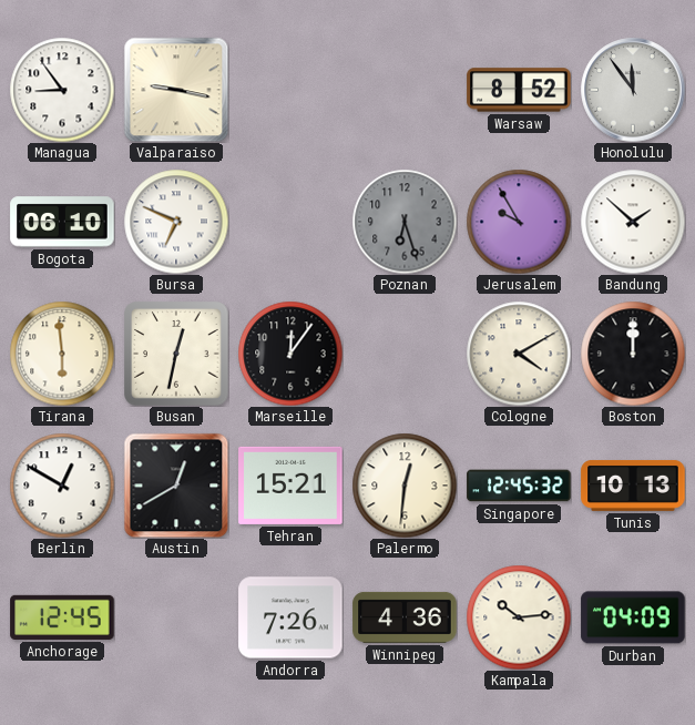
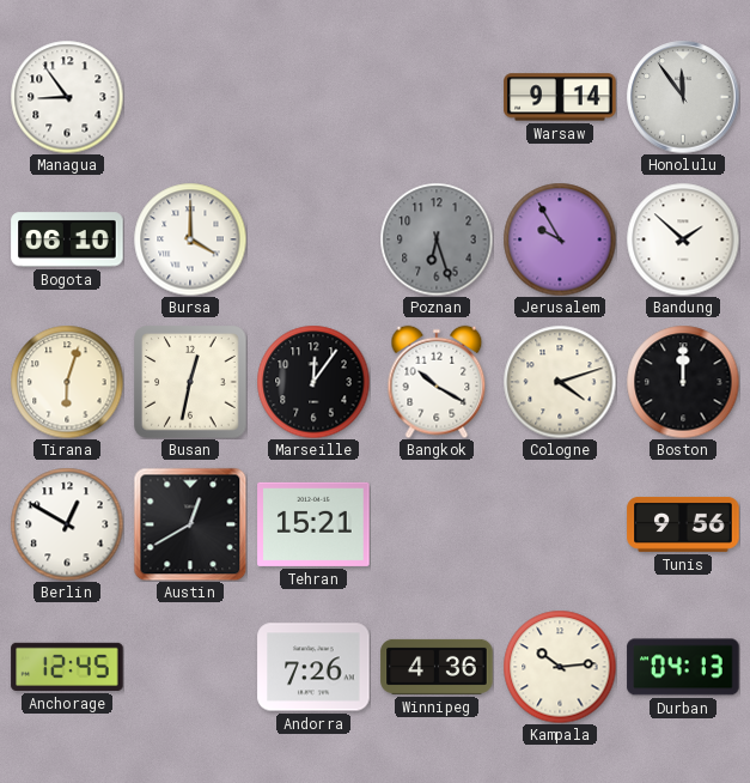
Valparaiso: 9:17 -> none
Warsaw: 8:52 -> 9:14
Bursa: 6:49 -> 4:00
Tirana: 5:59 -> 6:03
Bangkok: none -> 10:20
Cologne: 4:10 -> 4:12
Palermo: 12:31 -> none
Singapore: 12:45 -> none
Tunis: 10:13 -> 9:56
Durban: 04:09 -> 04:13
